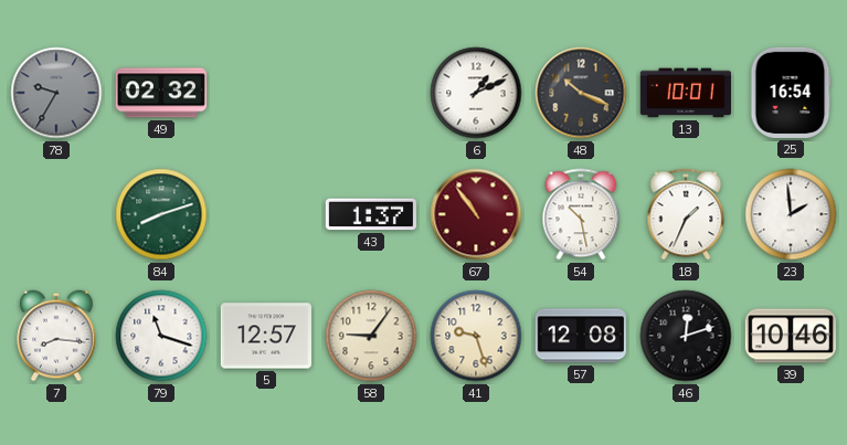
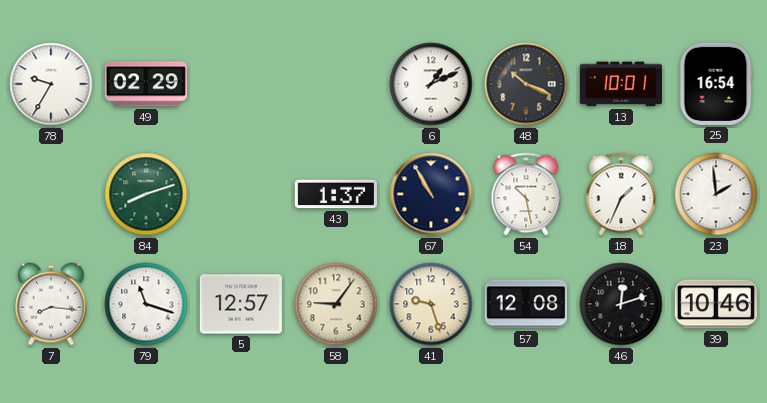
78 dial: grey -> white
49: 02:32 -> 02:29
67: 10:54 -> 10:55
67 dial: burgundy -> navy
